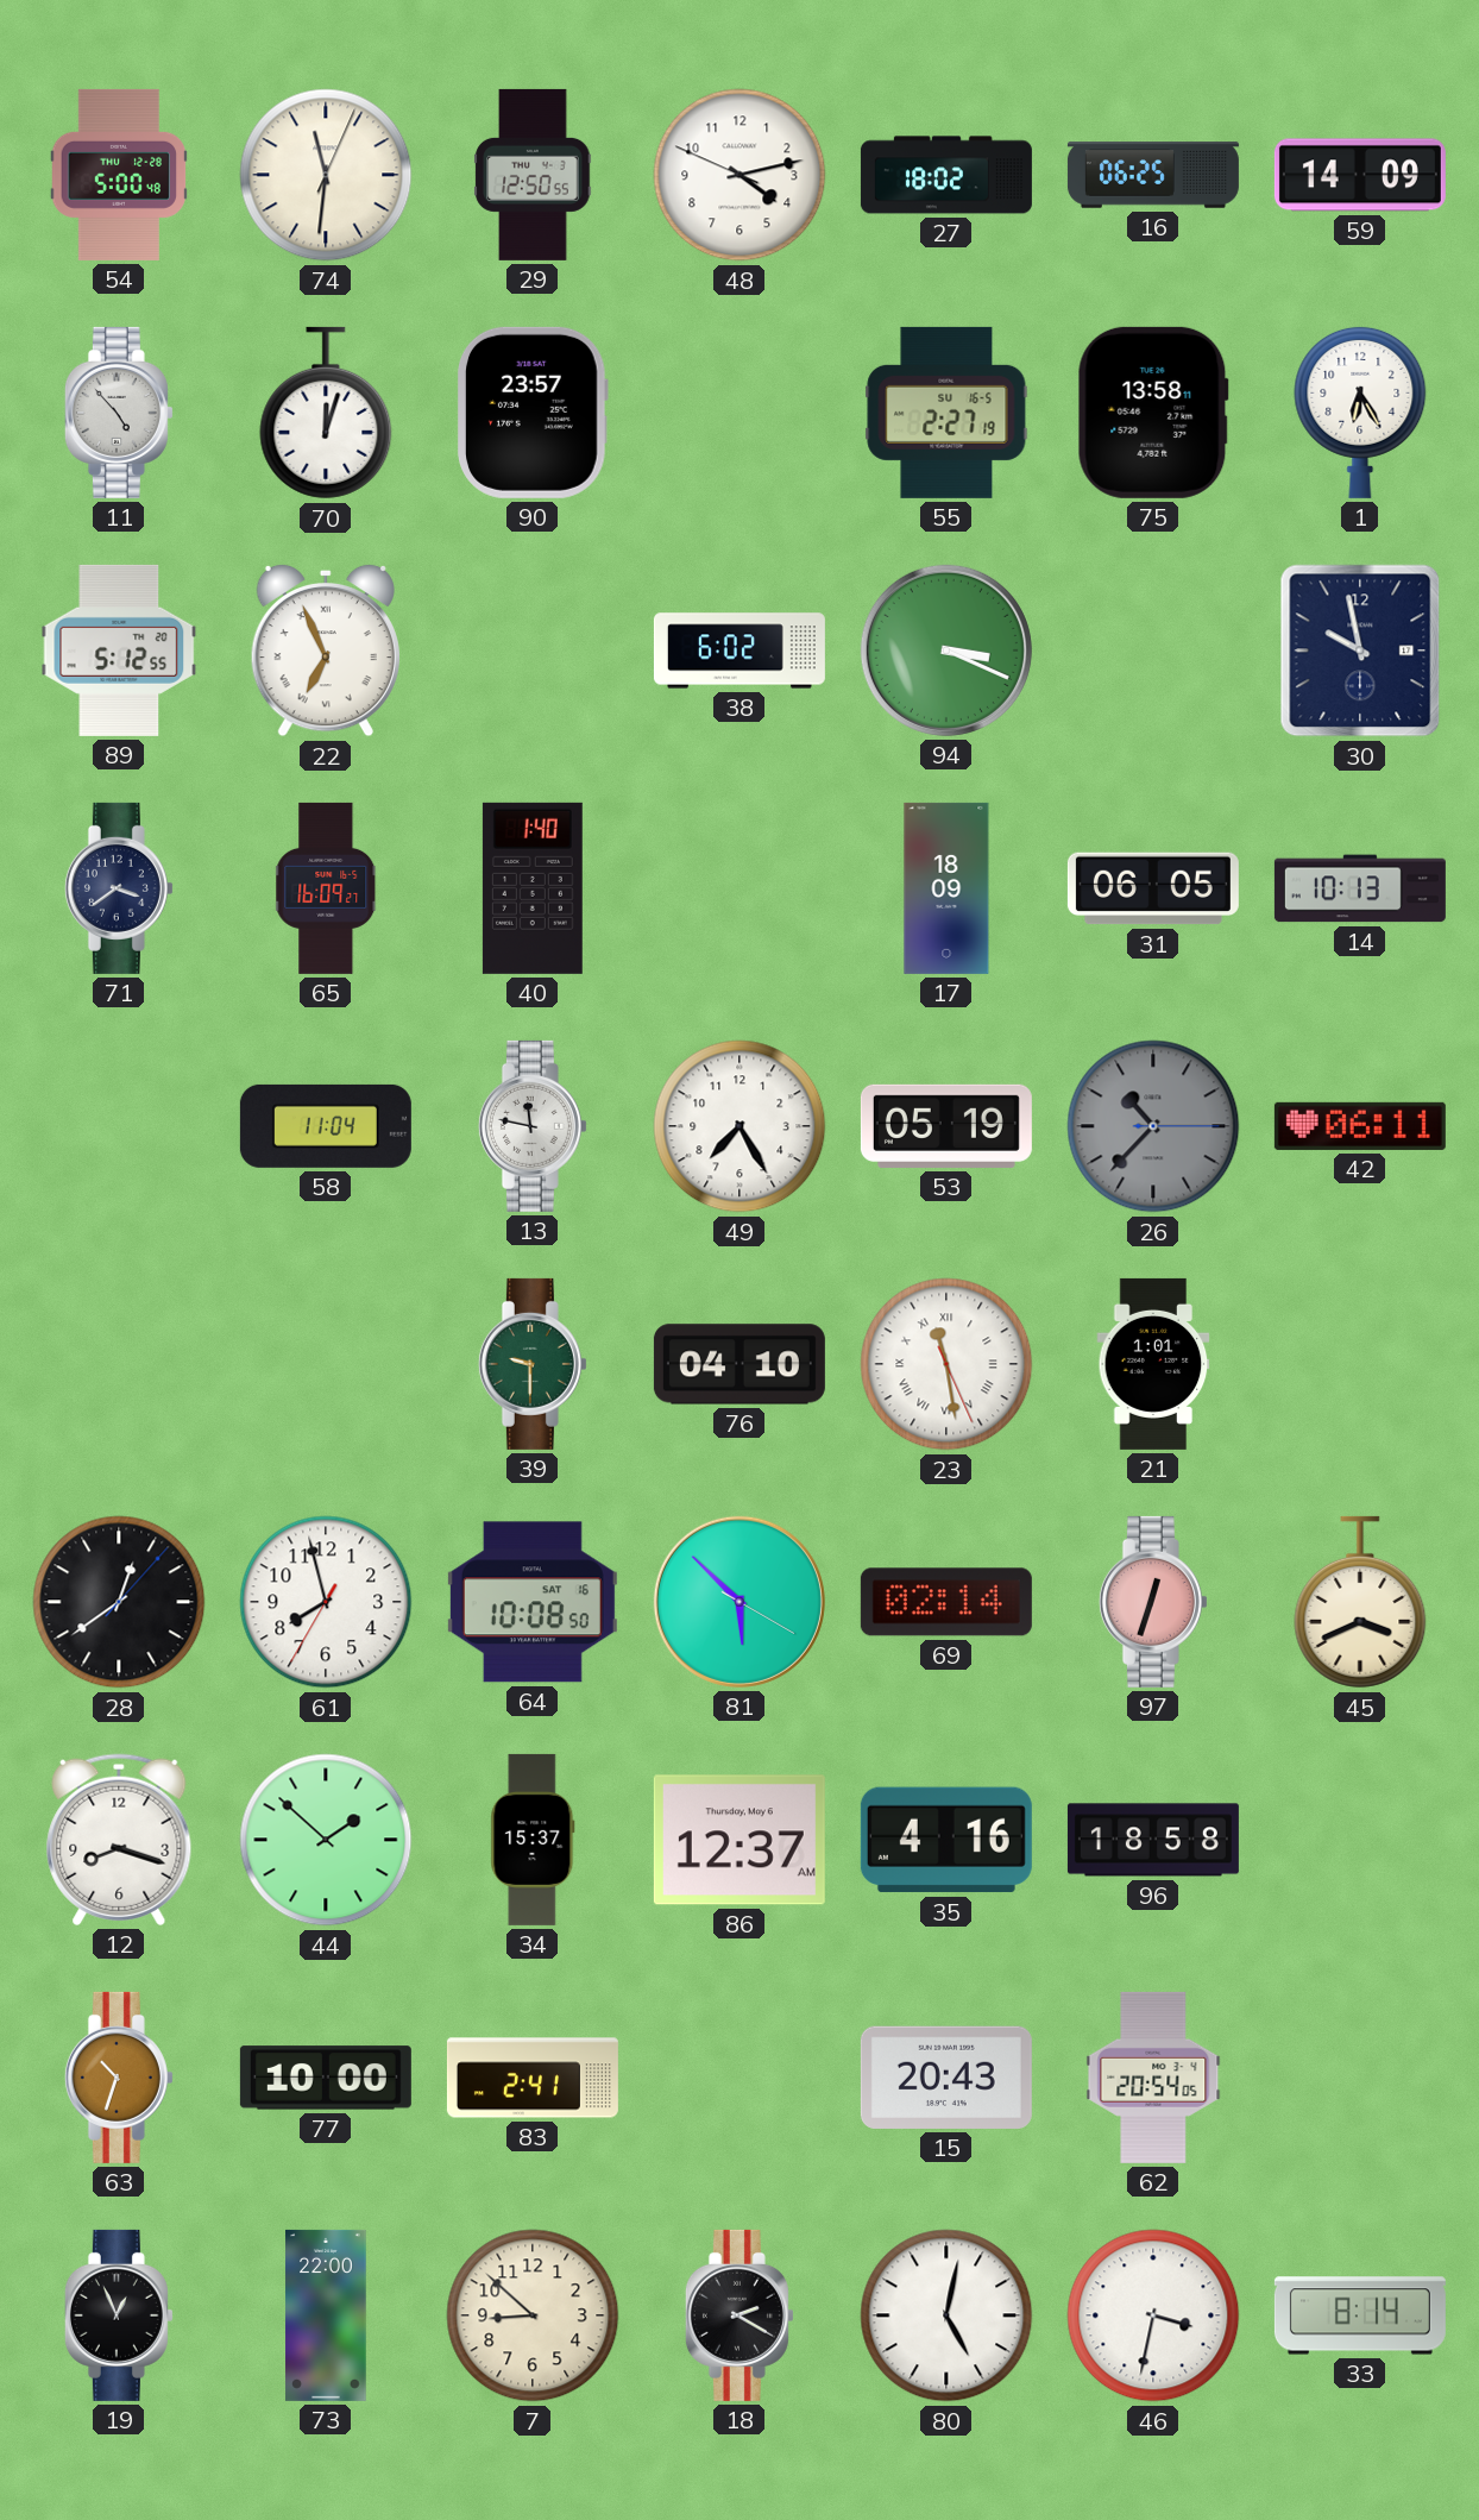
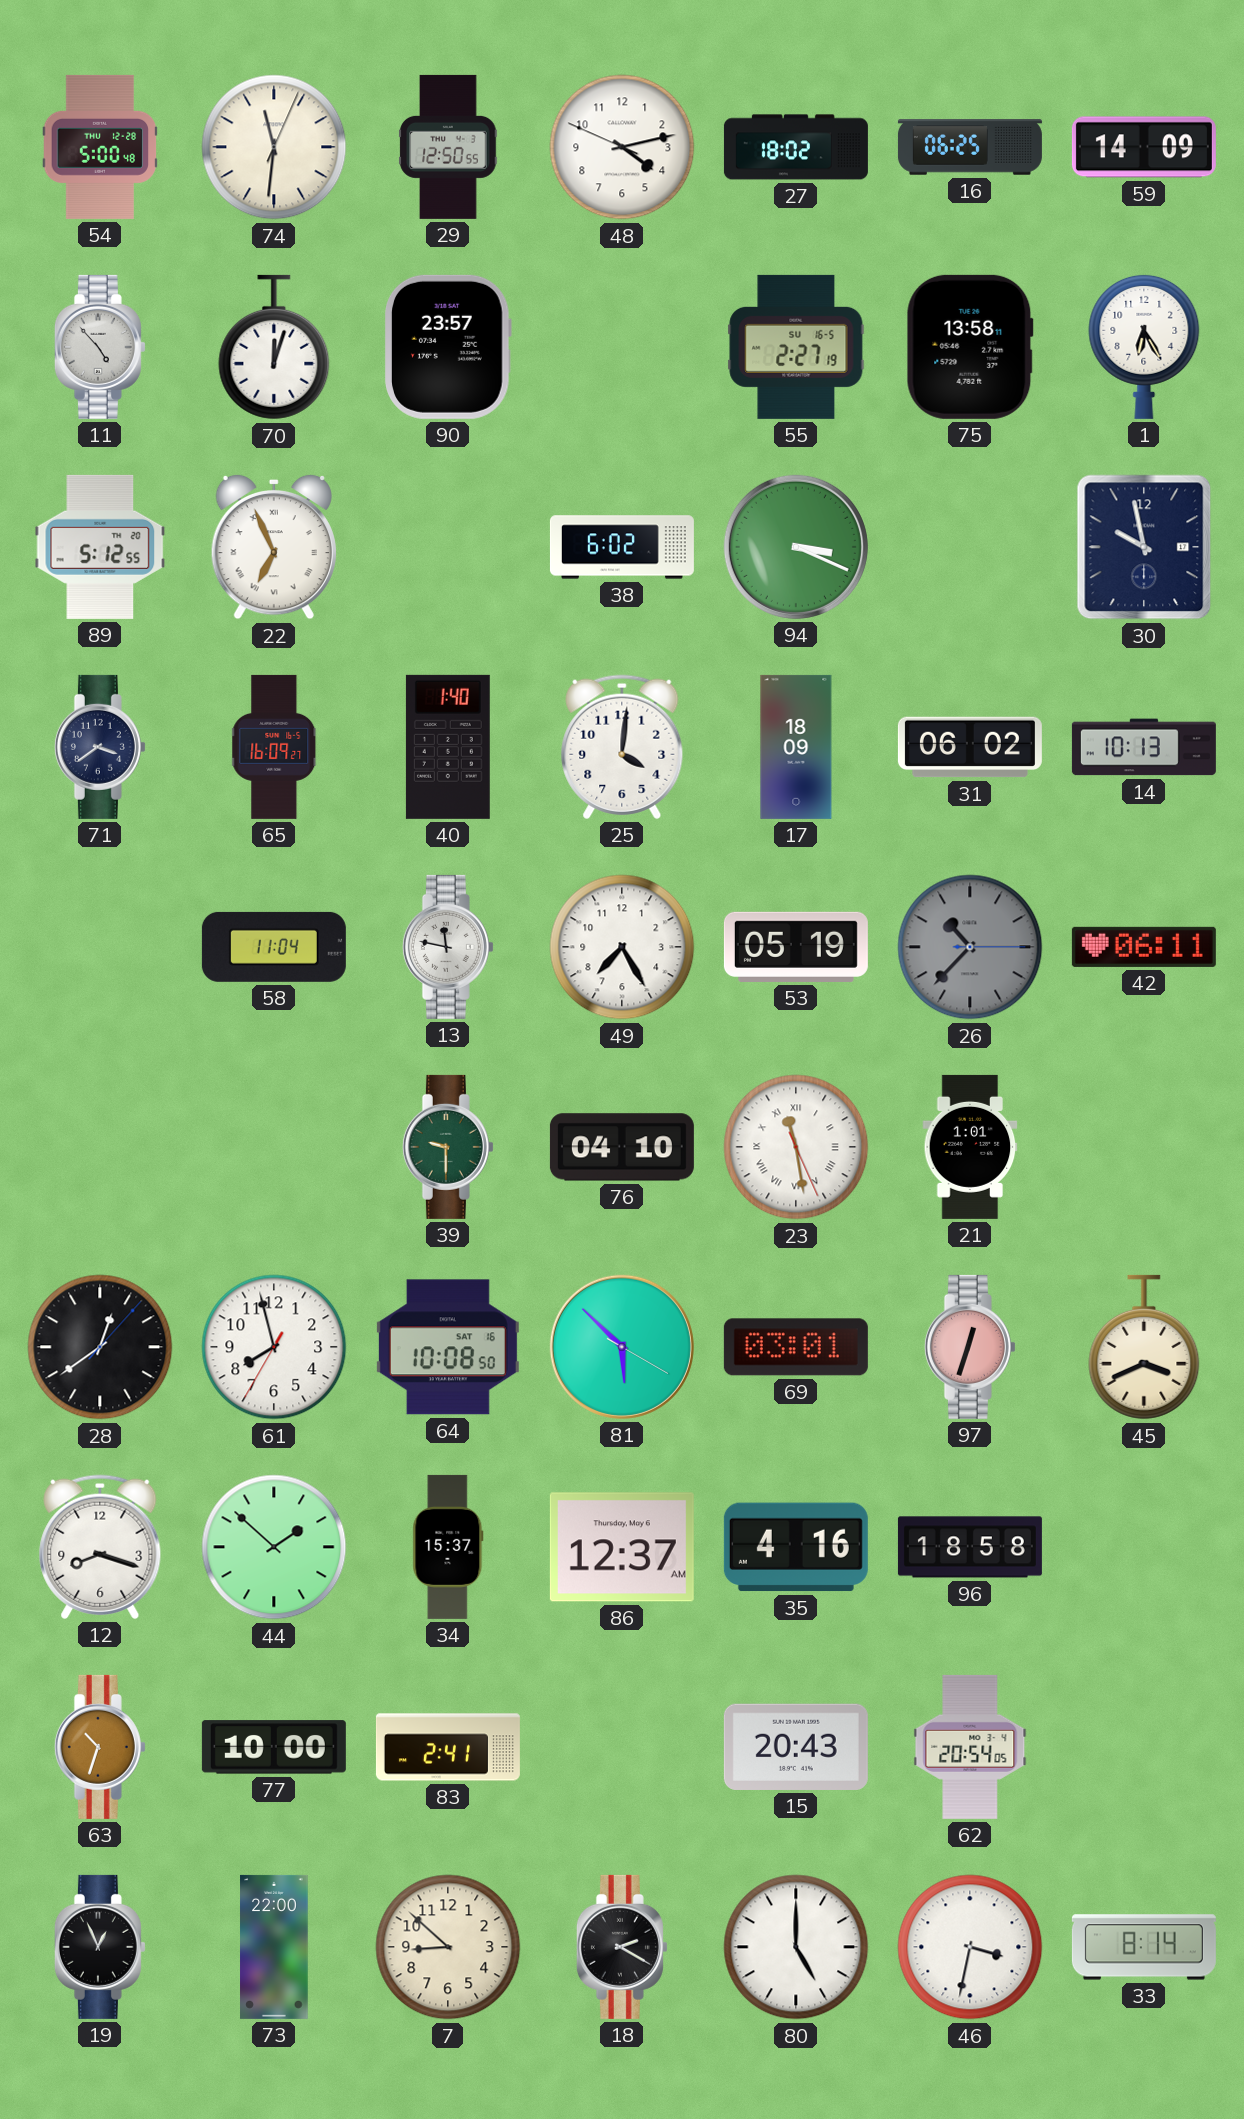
25: none -> 4:01
31: 06:05 -> 06:02
69: 02:14 -> 03:01
80: 5:02 -> 5:00
